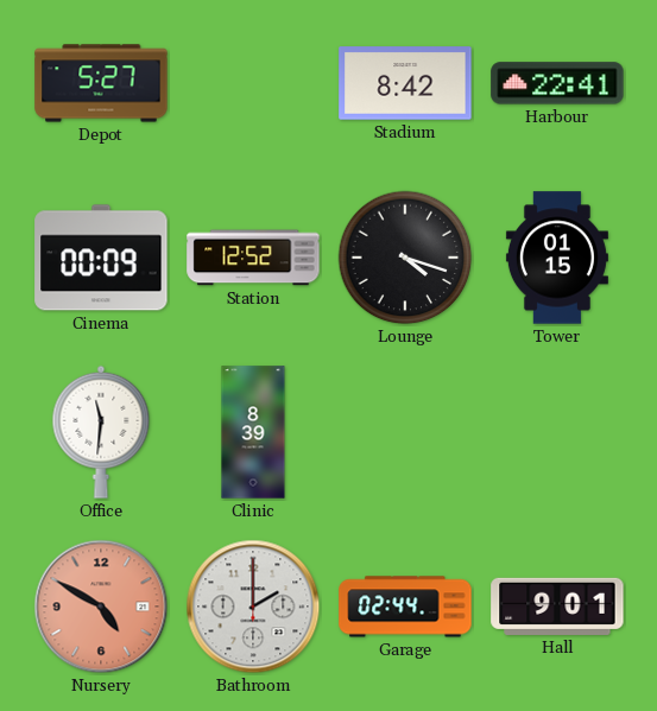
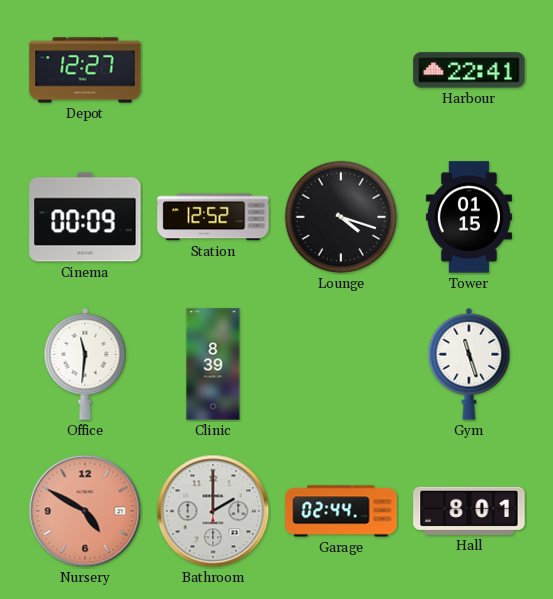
Depot: 5:27 -> 12:27
Stadium: 8:42 -> none
Gym: none -> 11:27
Hall: 9:01 -> 8:01
